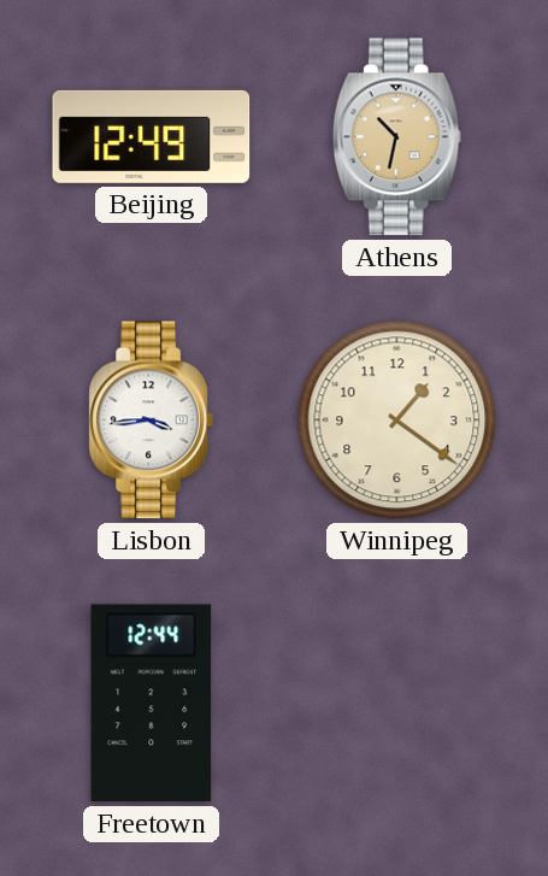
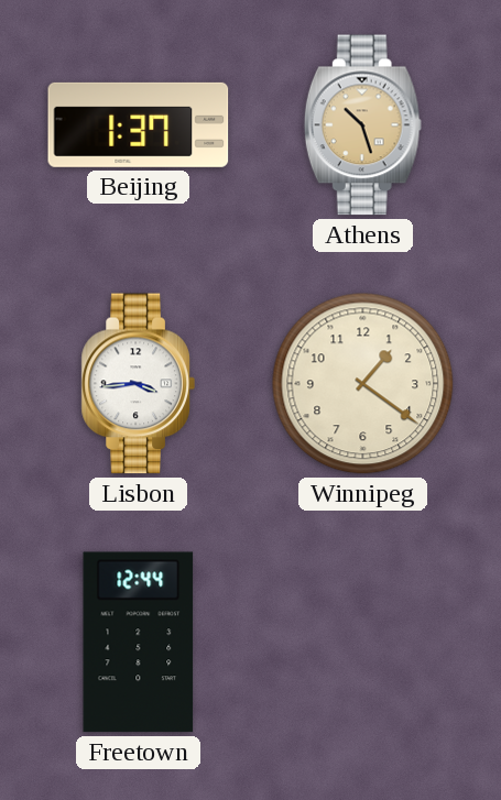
Beijing: 12:49 -> 1:37
Athens: 10:32 -> 10:27
